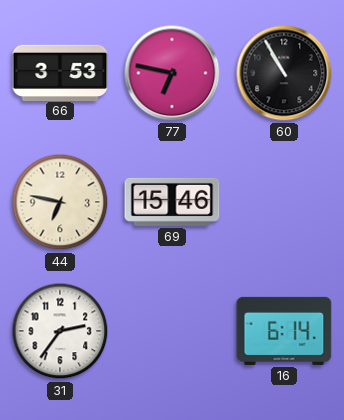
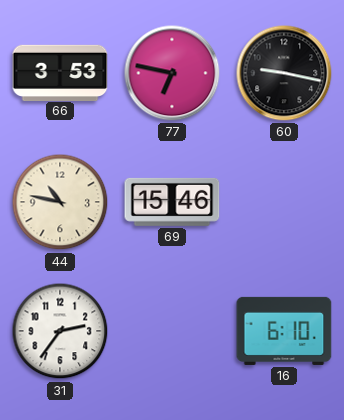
60: 10:55 -> 9:17
44: 6:47 -> 10:47
16: 6:14 -> 6:10
